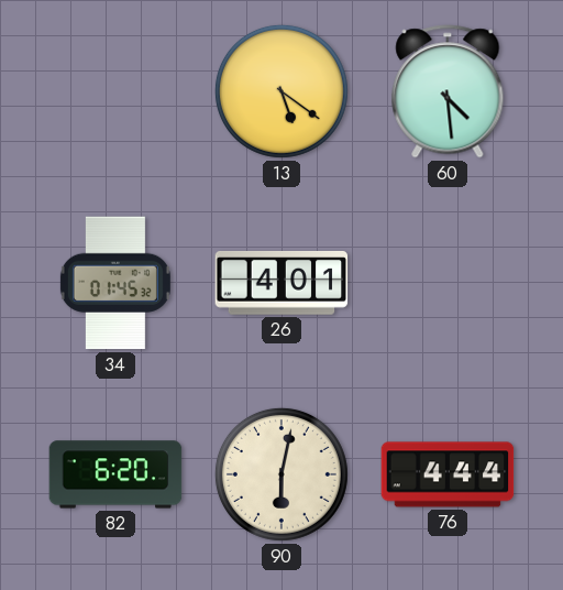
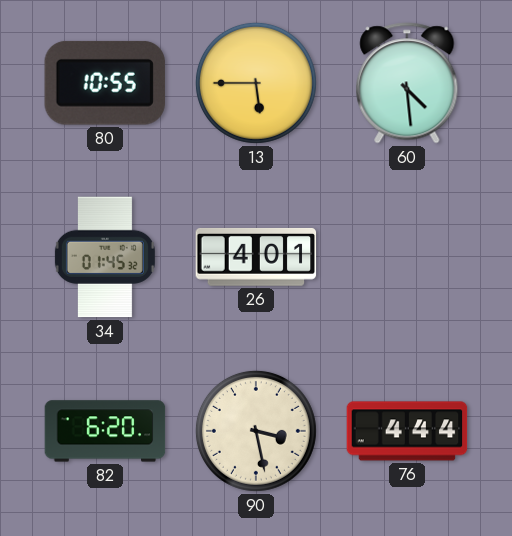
80: none -> 10:55
13: 5:21 -> 5:45
90: 6:02 -> 3:28
